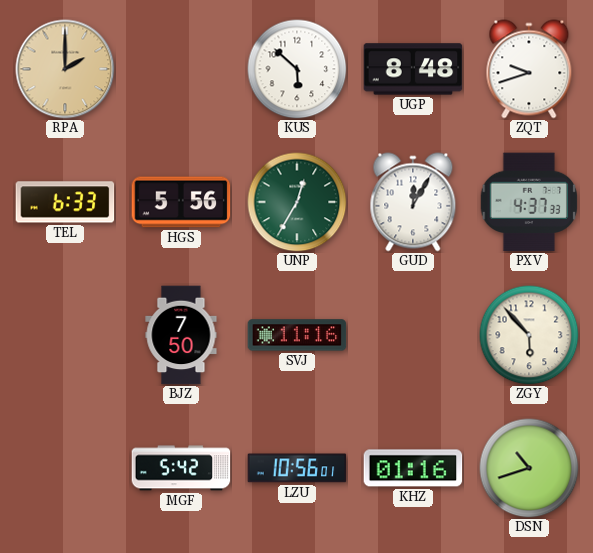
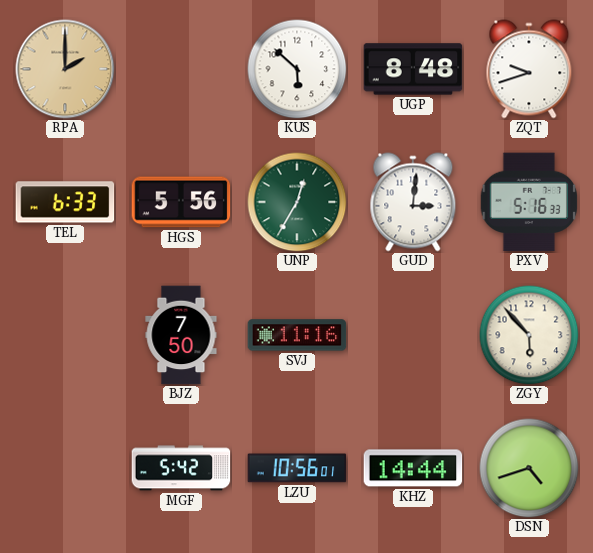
GUD: 12:05 -> 3:01
PXV: 4:37 -> 5:16
KHZ: 01:16 -> 14:44
DSN: 10:42 -> 4:42
